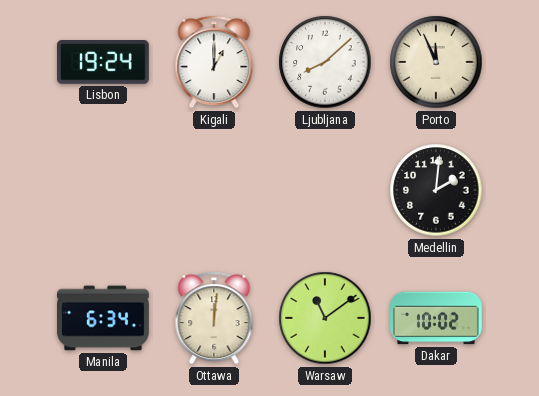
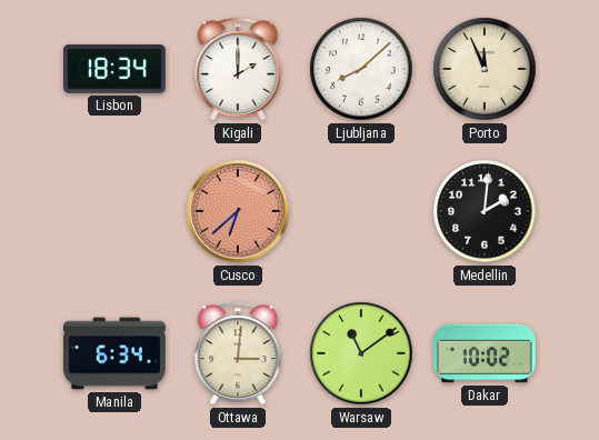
Lisbon: 19:24 -> 18:34
Kigali: 1:00 -> 2:00
Cusco: none -> 6:38
Ottawa: 12:01 -> 3:01
